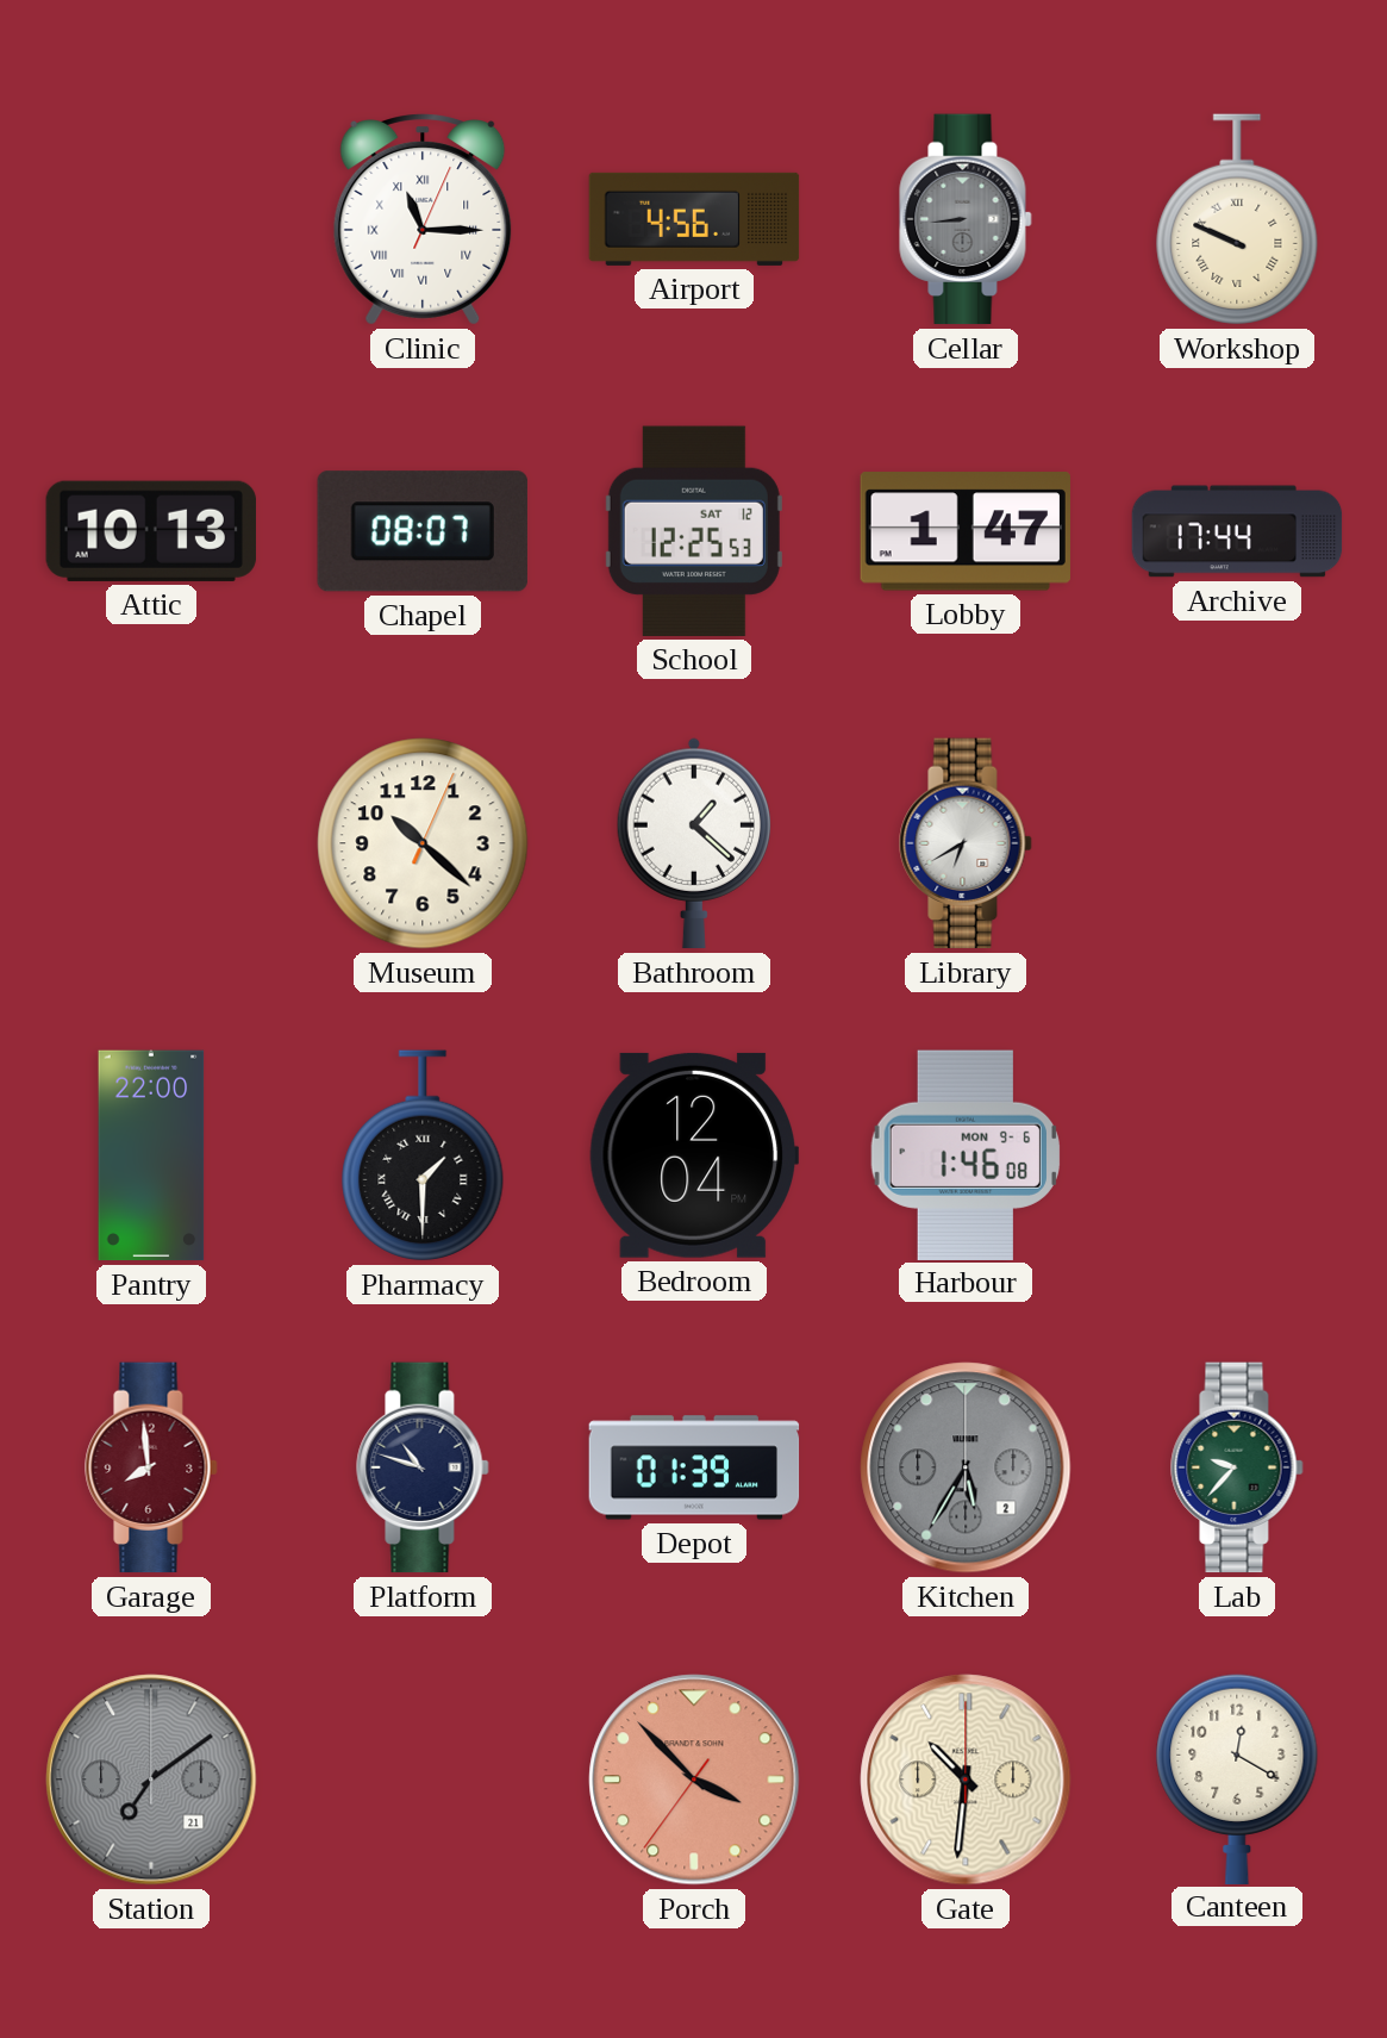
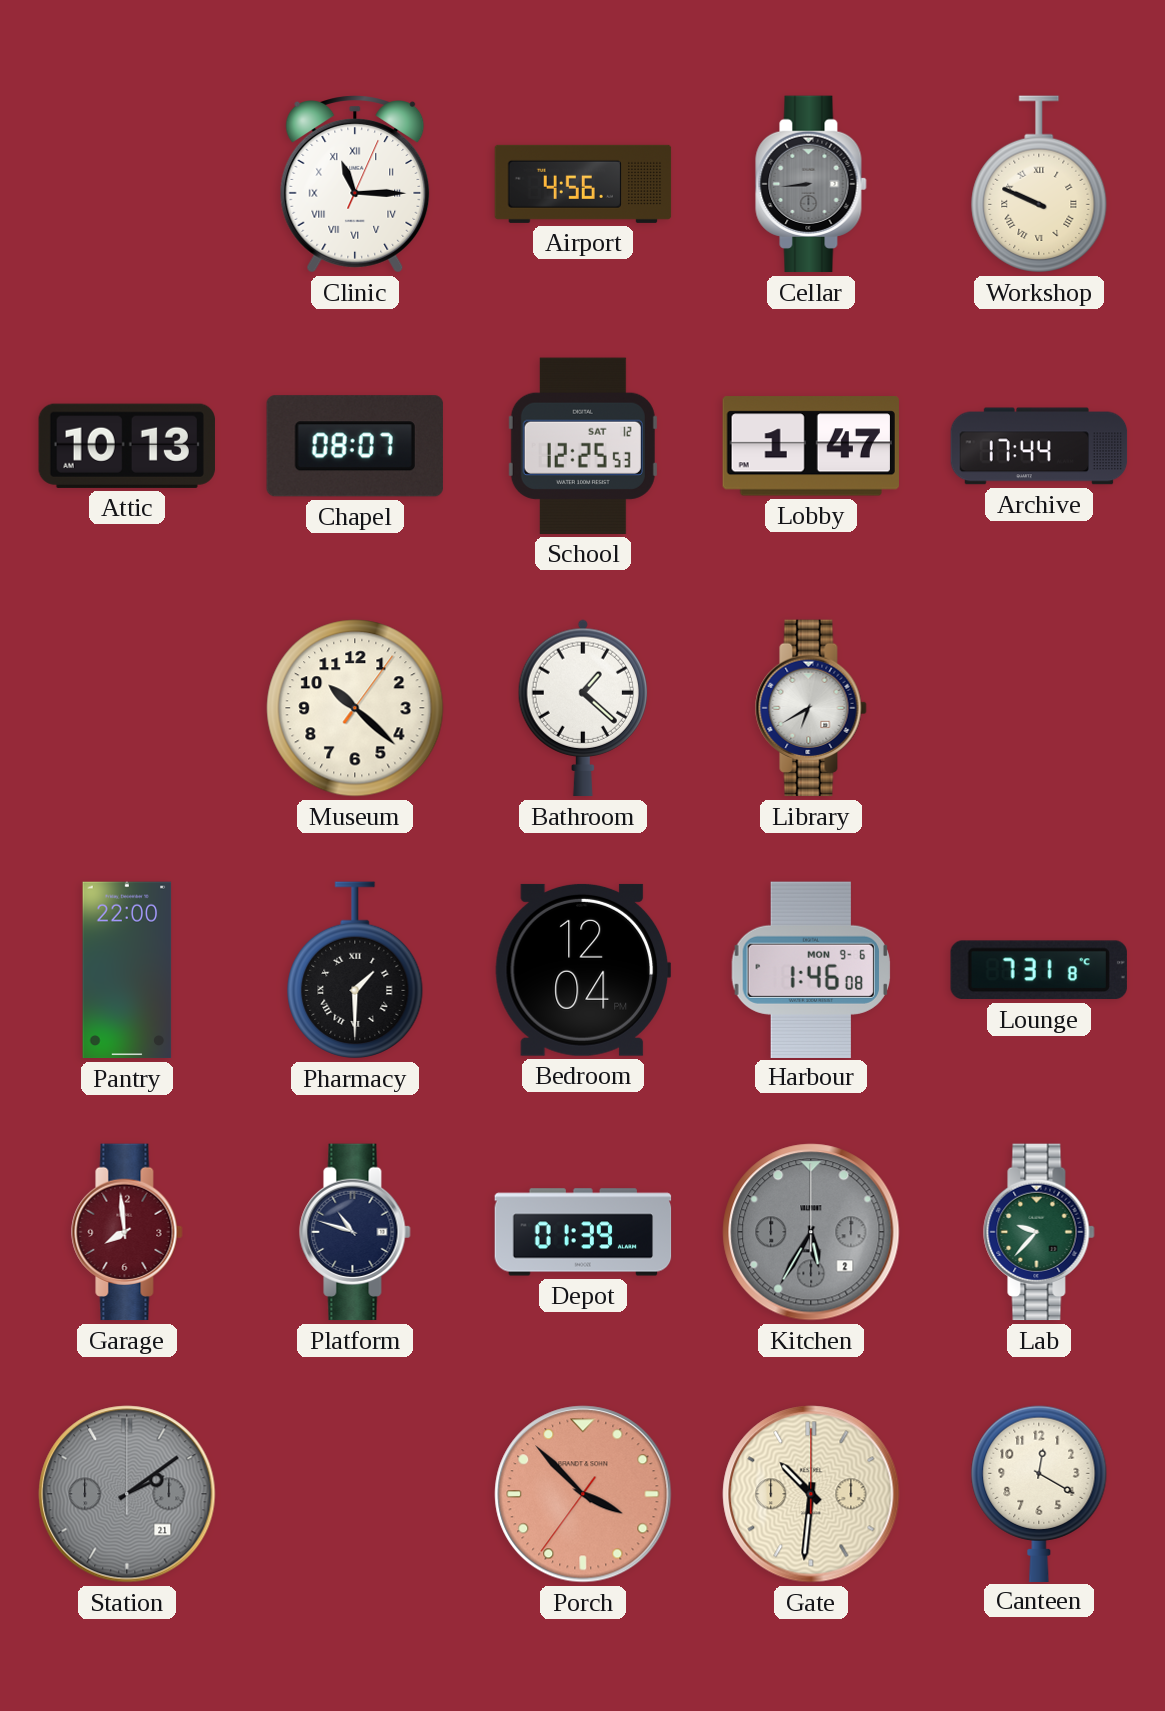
Museum: 10:22:04 -> 10:22:06
Lounge: none -> 7:31
Station: 7:09 -> 2:09
